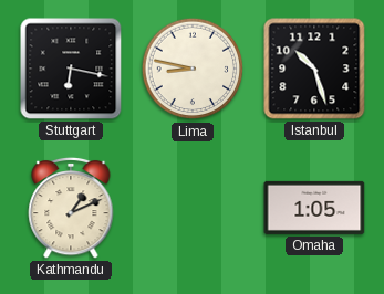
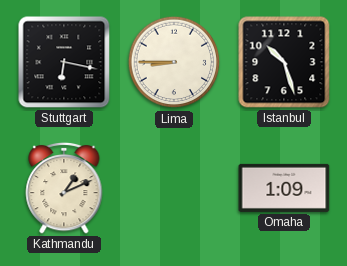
Lima: 8:47 -> 8:45
Omaha: 1:05 -> 1:09
